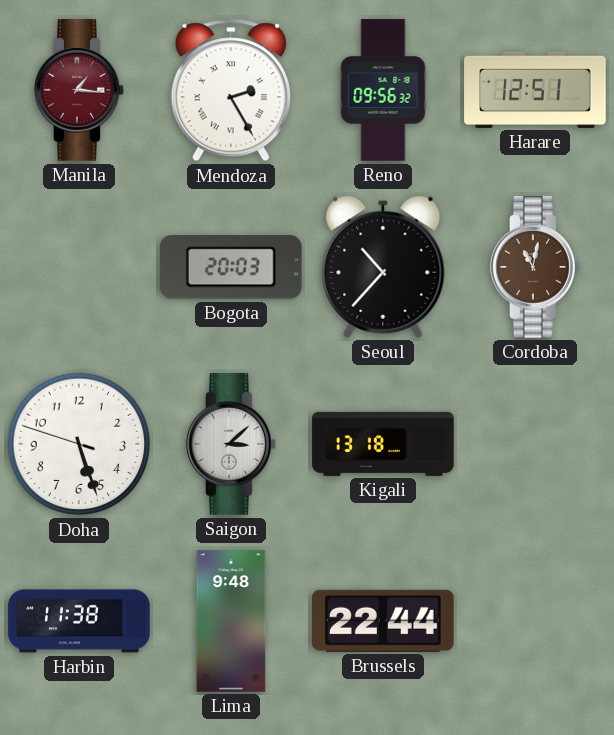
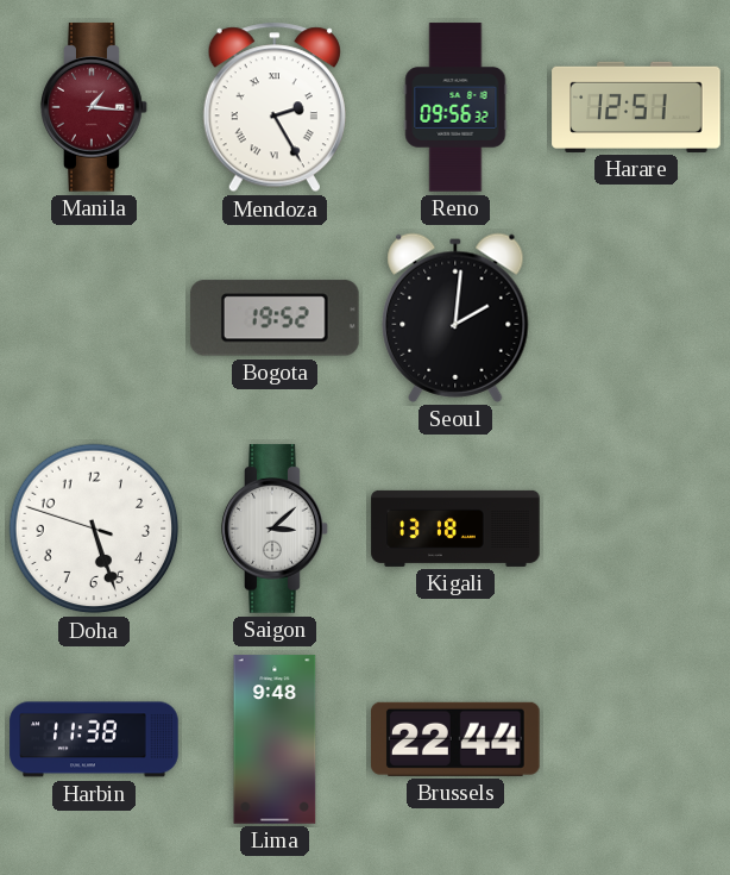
Bogota: 20:03 -> 19:52
Seoul: 10:37 -> 2:01
Cordoba: 11:02 -> none
